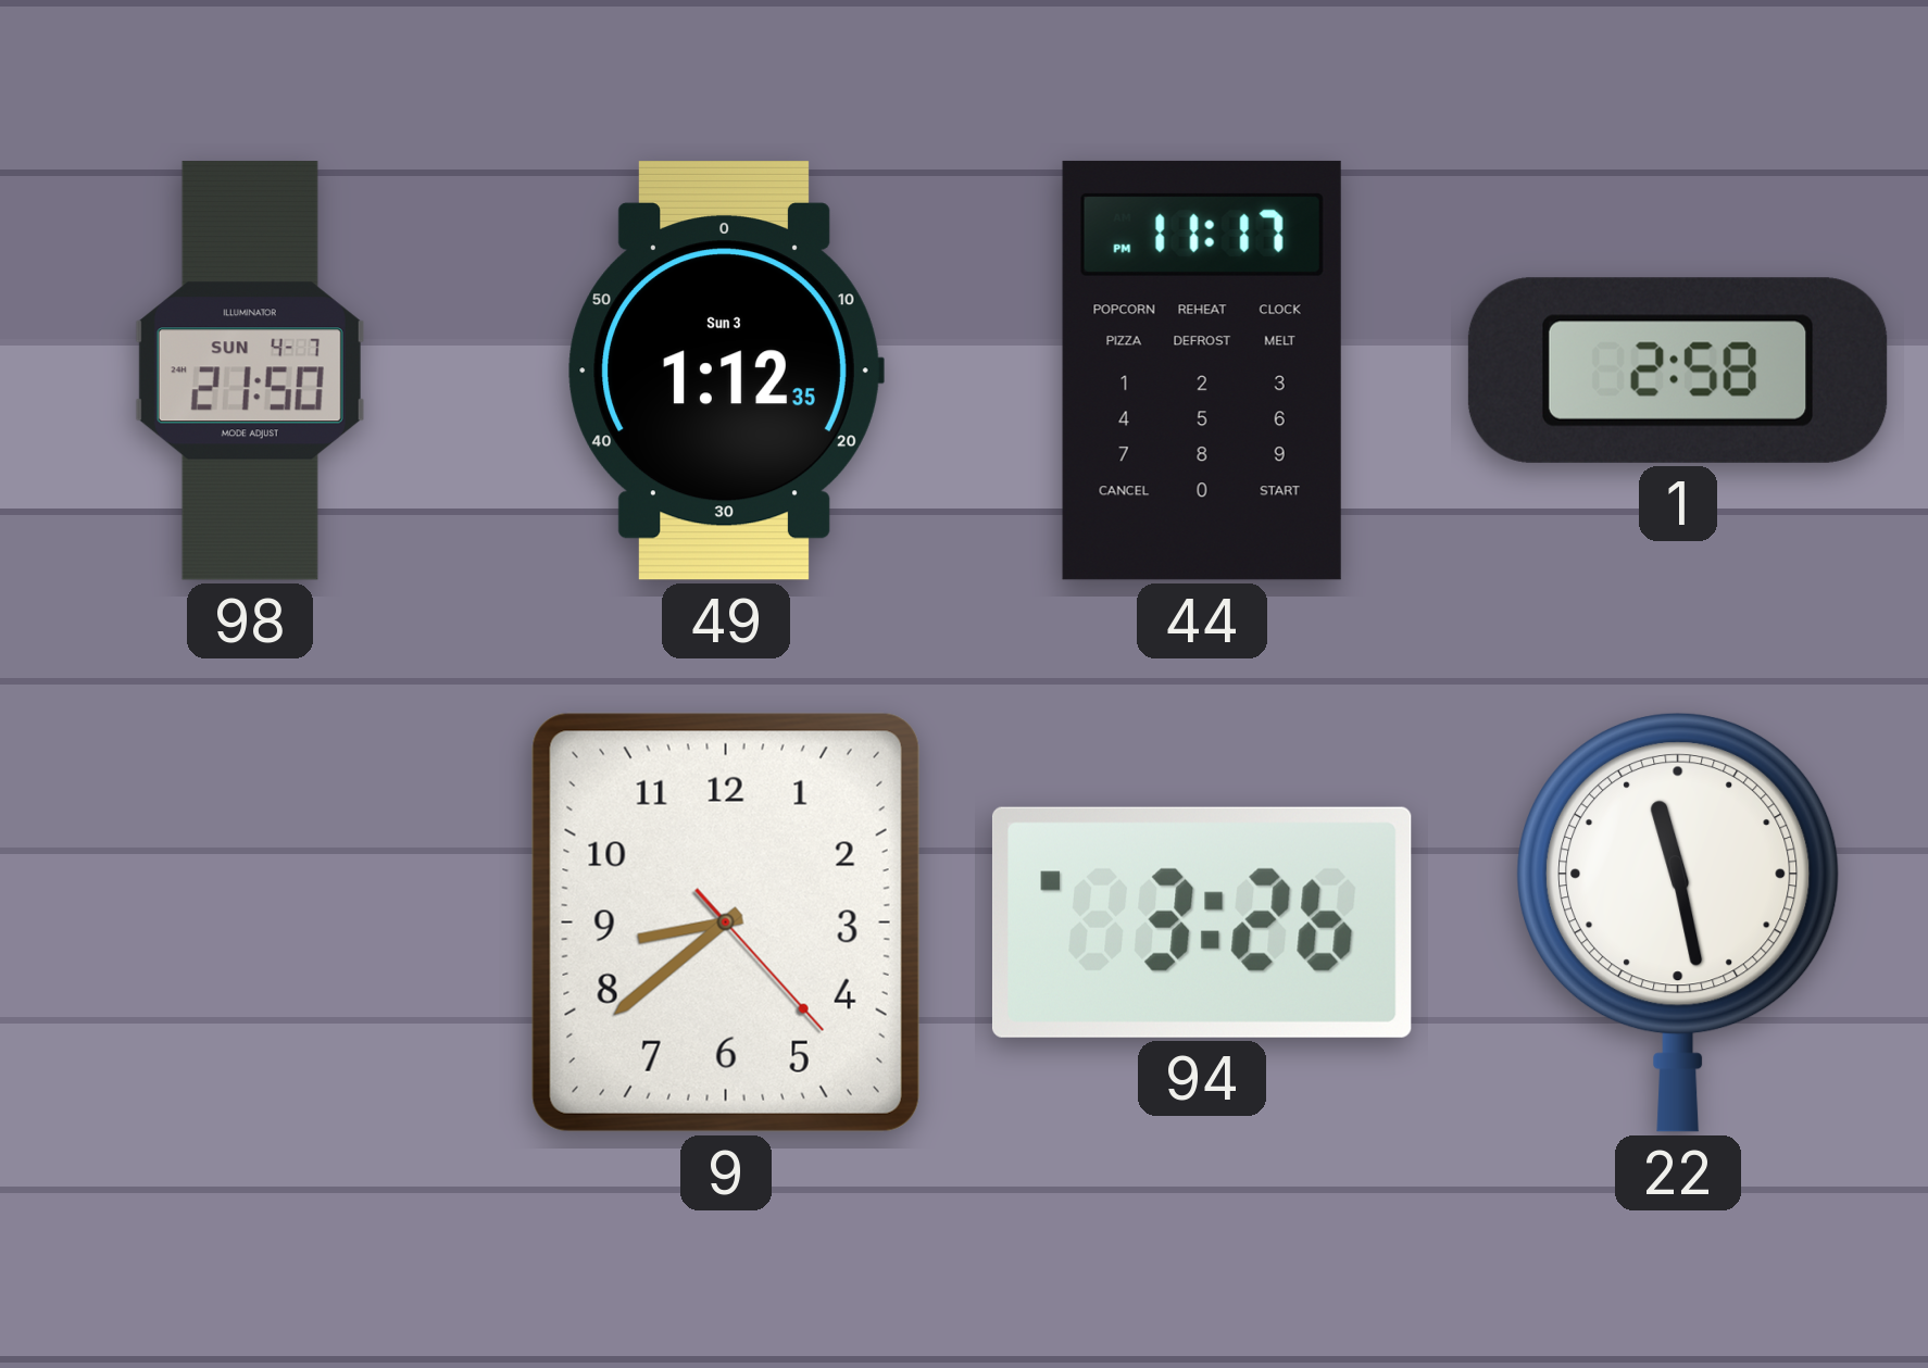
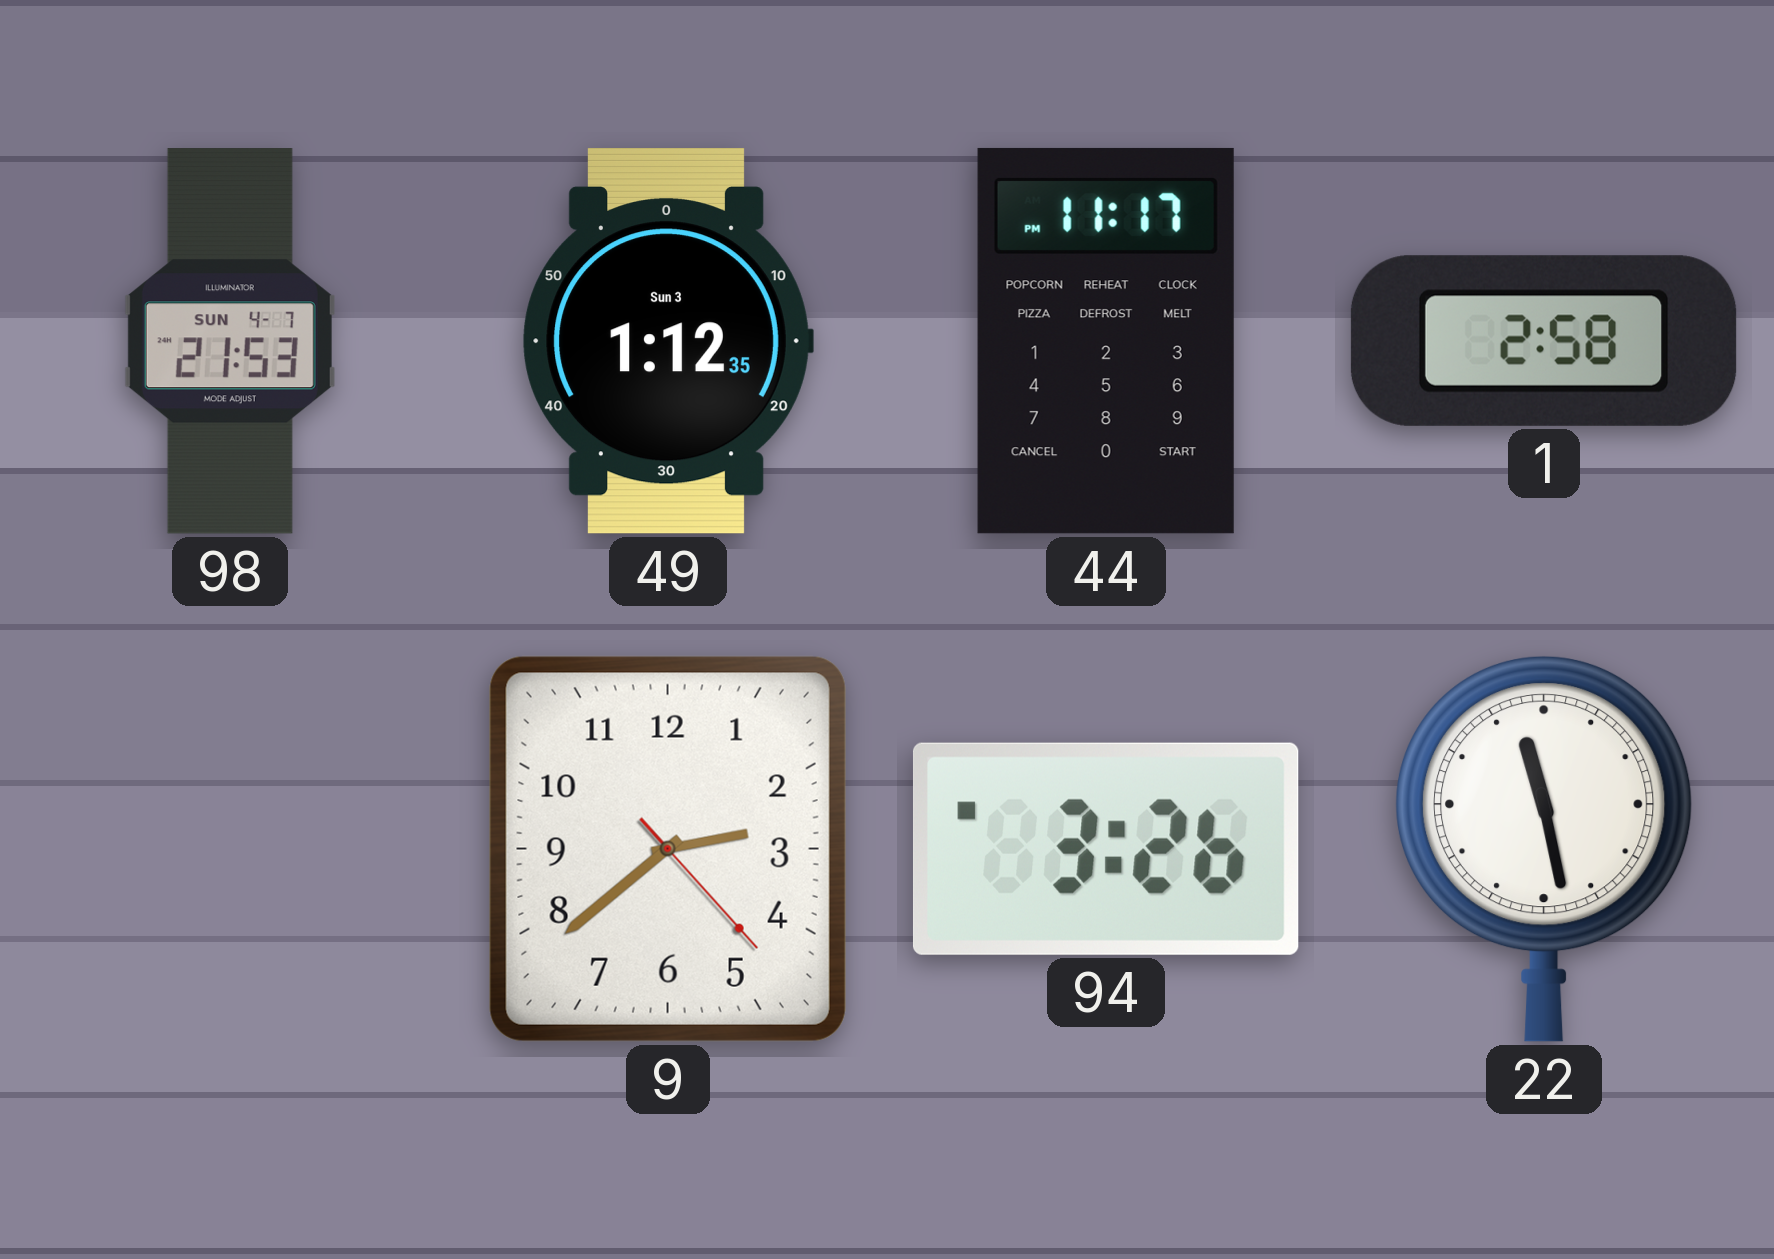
98: 21:50 -> 21:53
9: 8:38 -> 2:38
